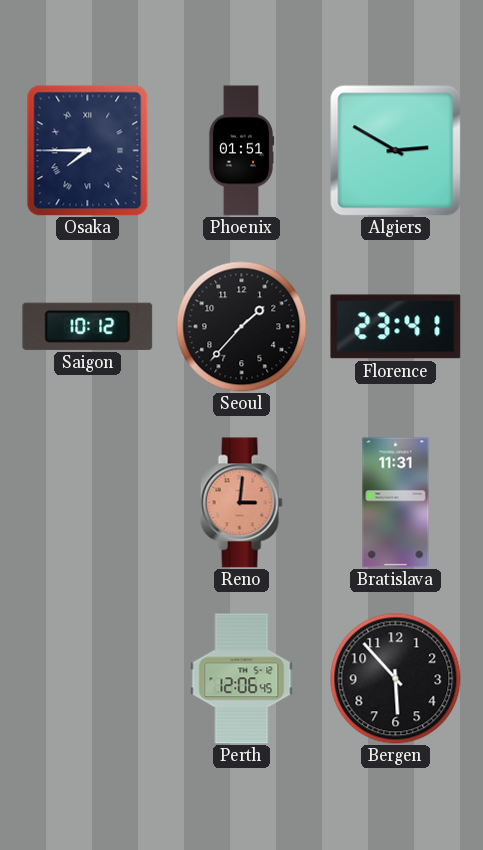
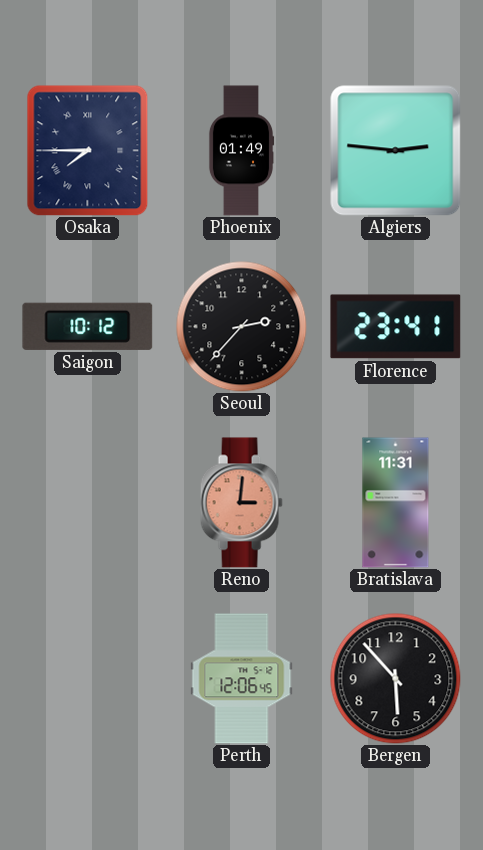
Phoenix: 01:51 -> 01:49
Algiers: 2:50 -> 2:46
Seoul: 1:37 -> 2:37
